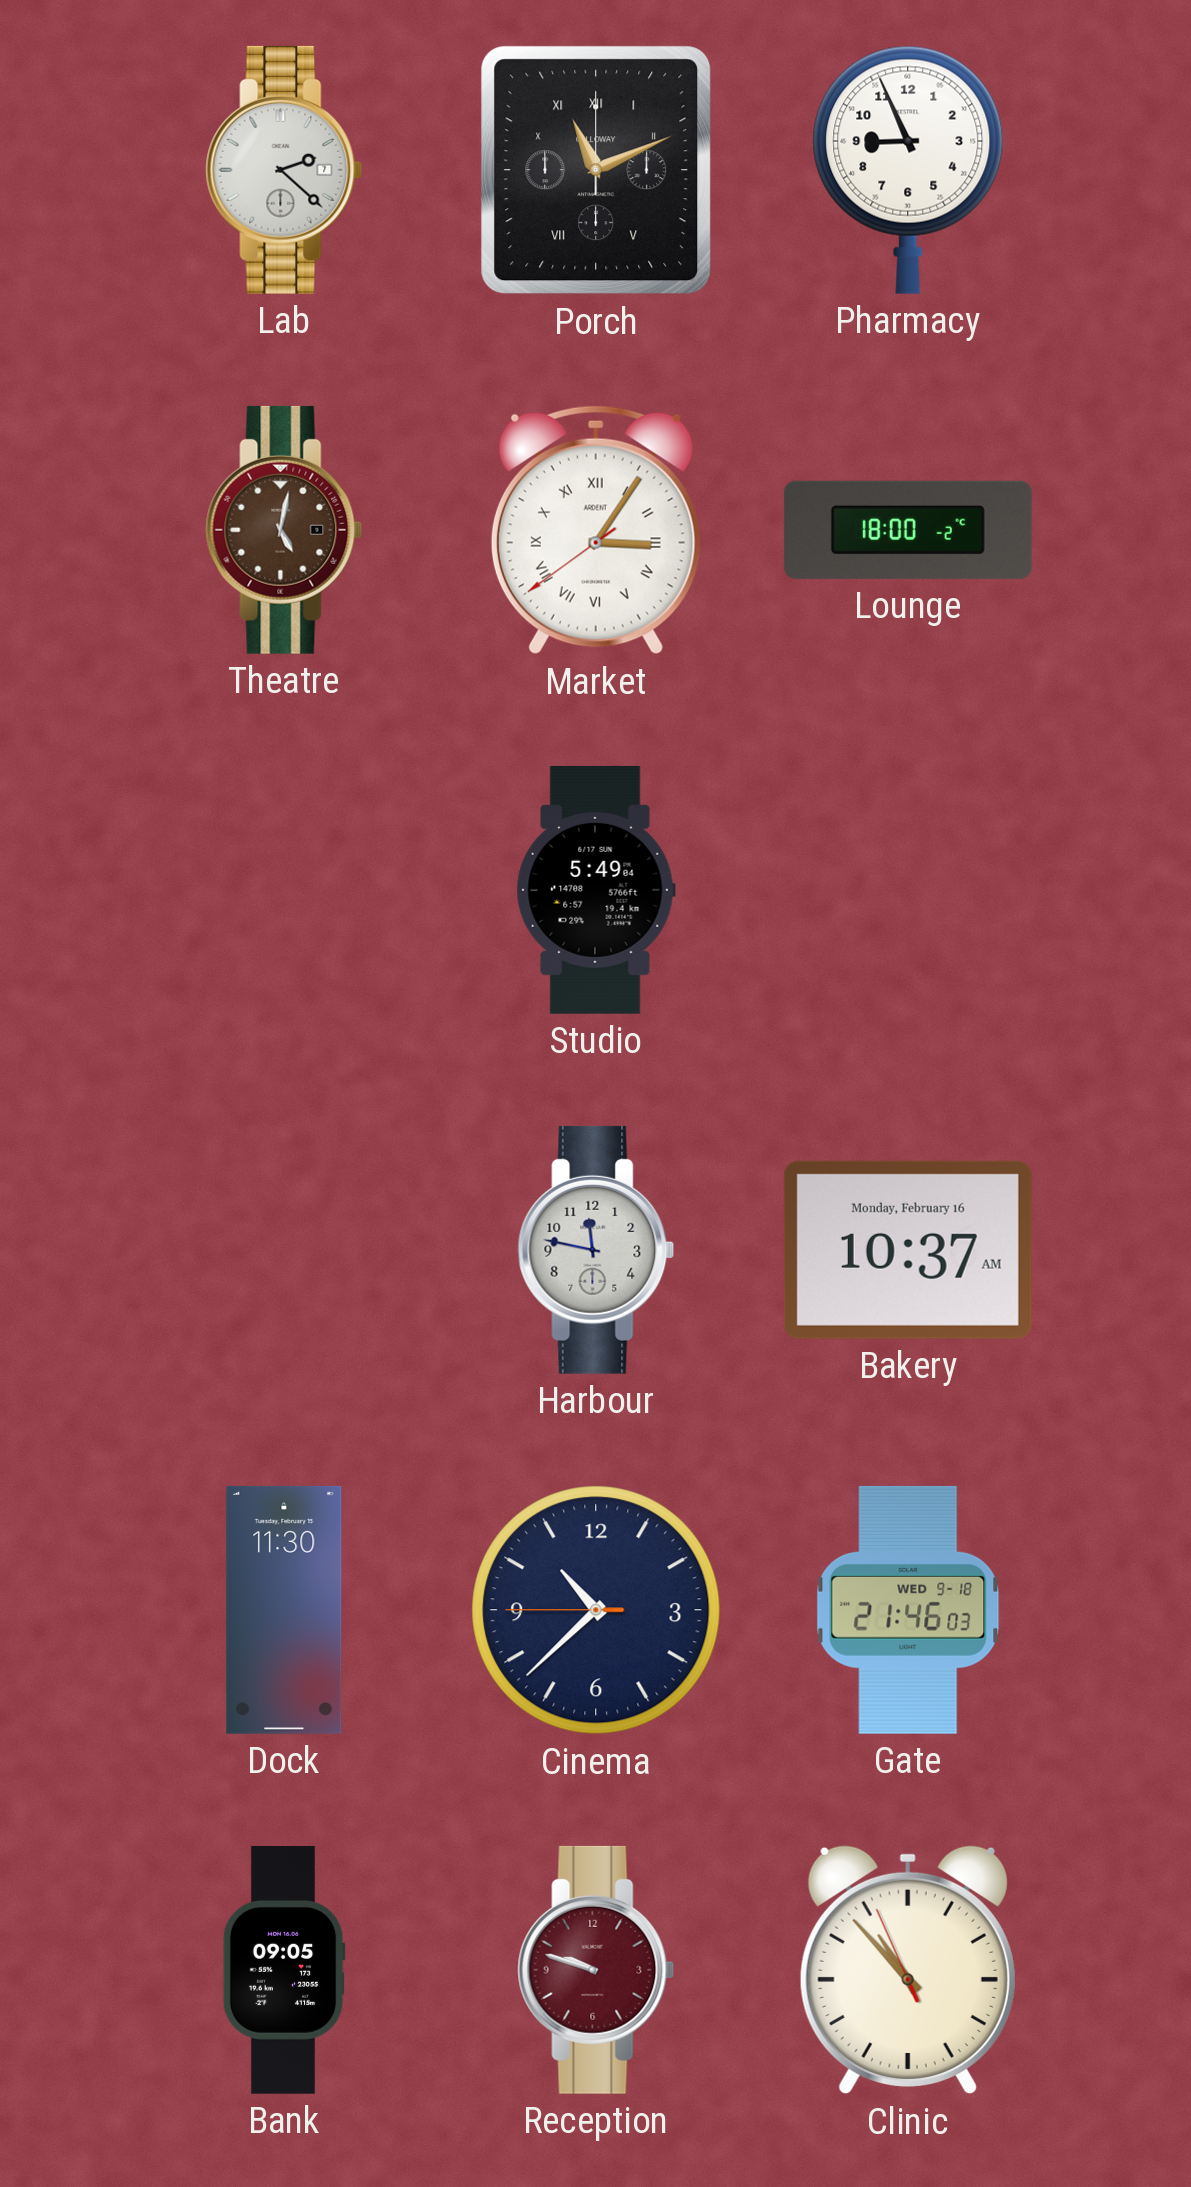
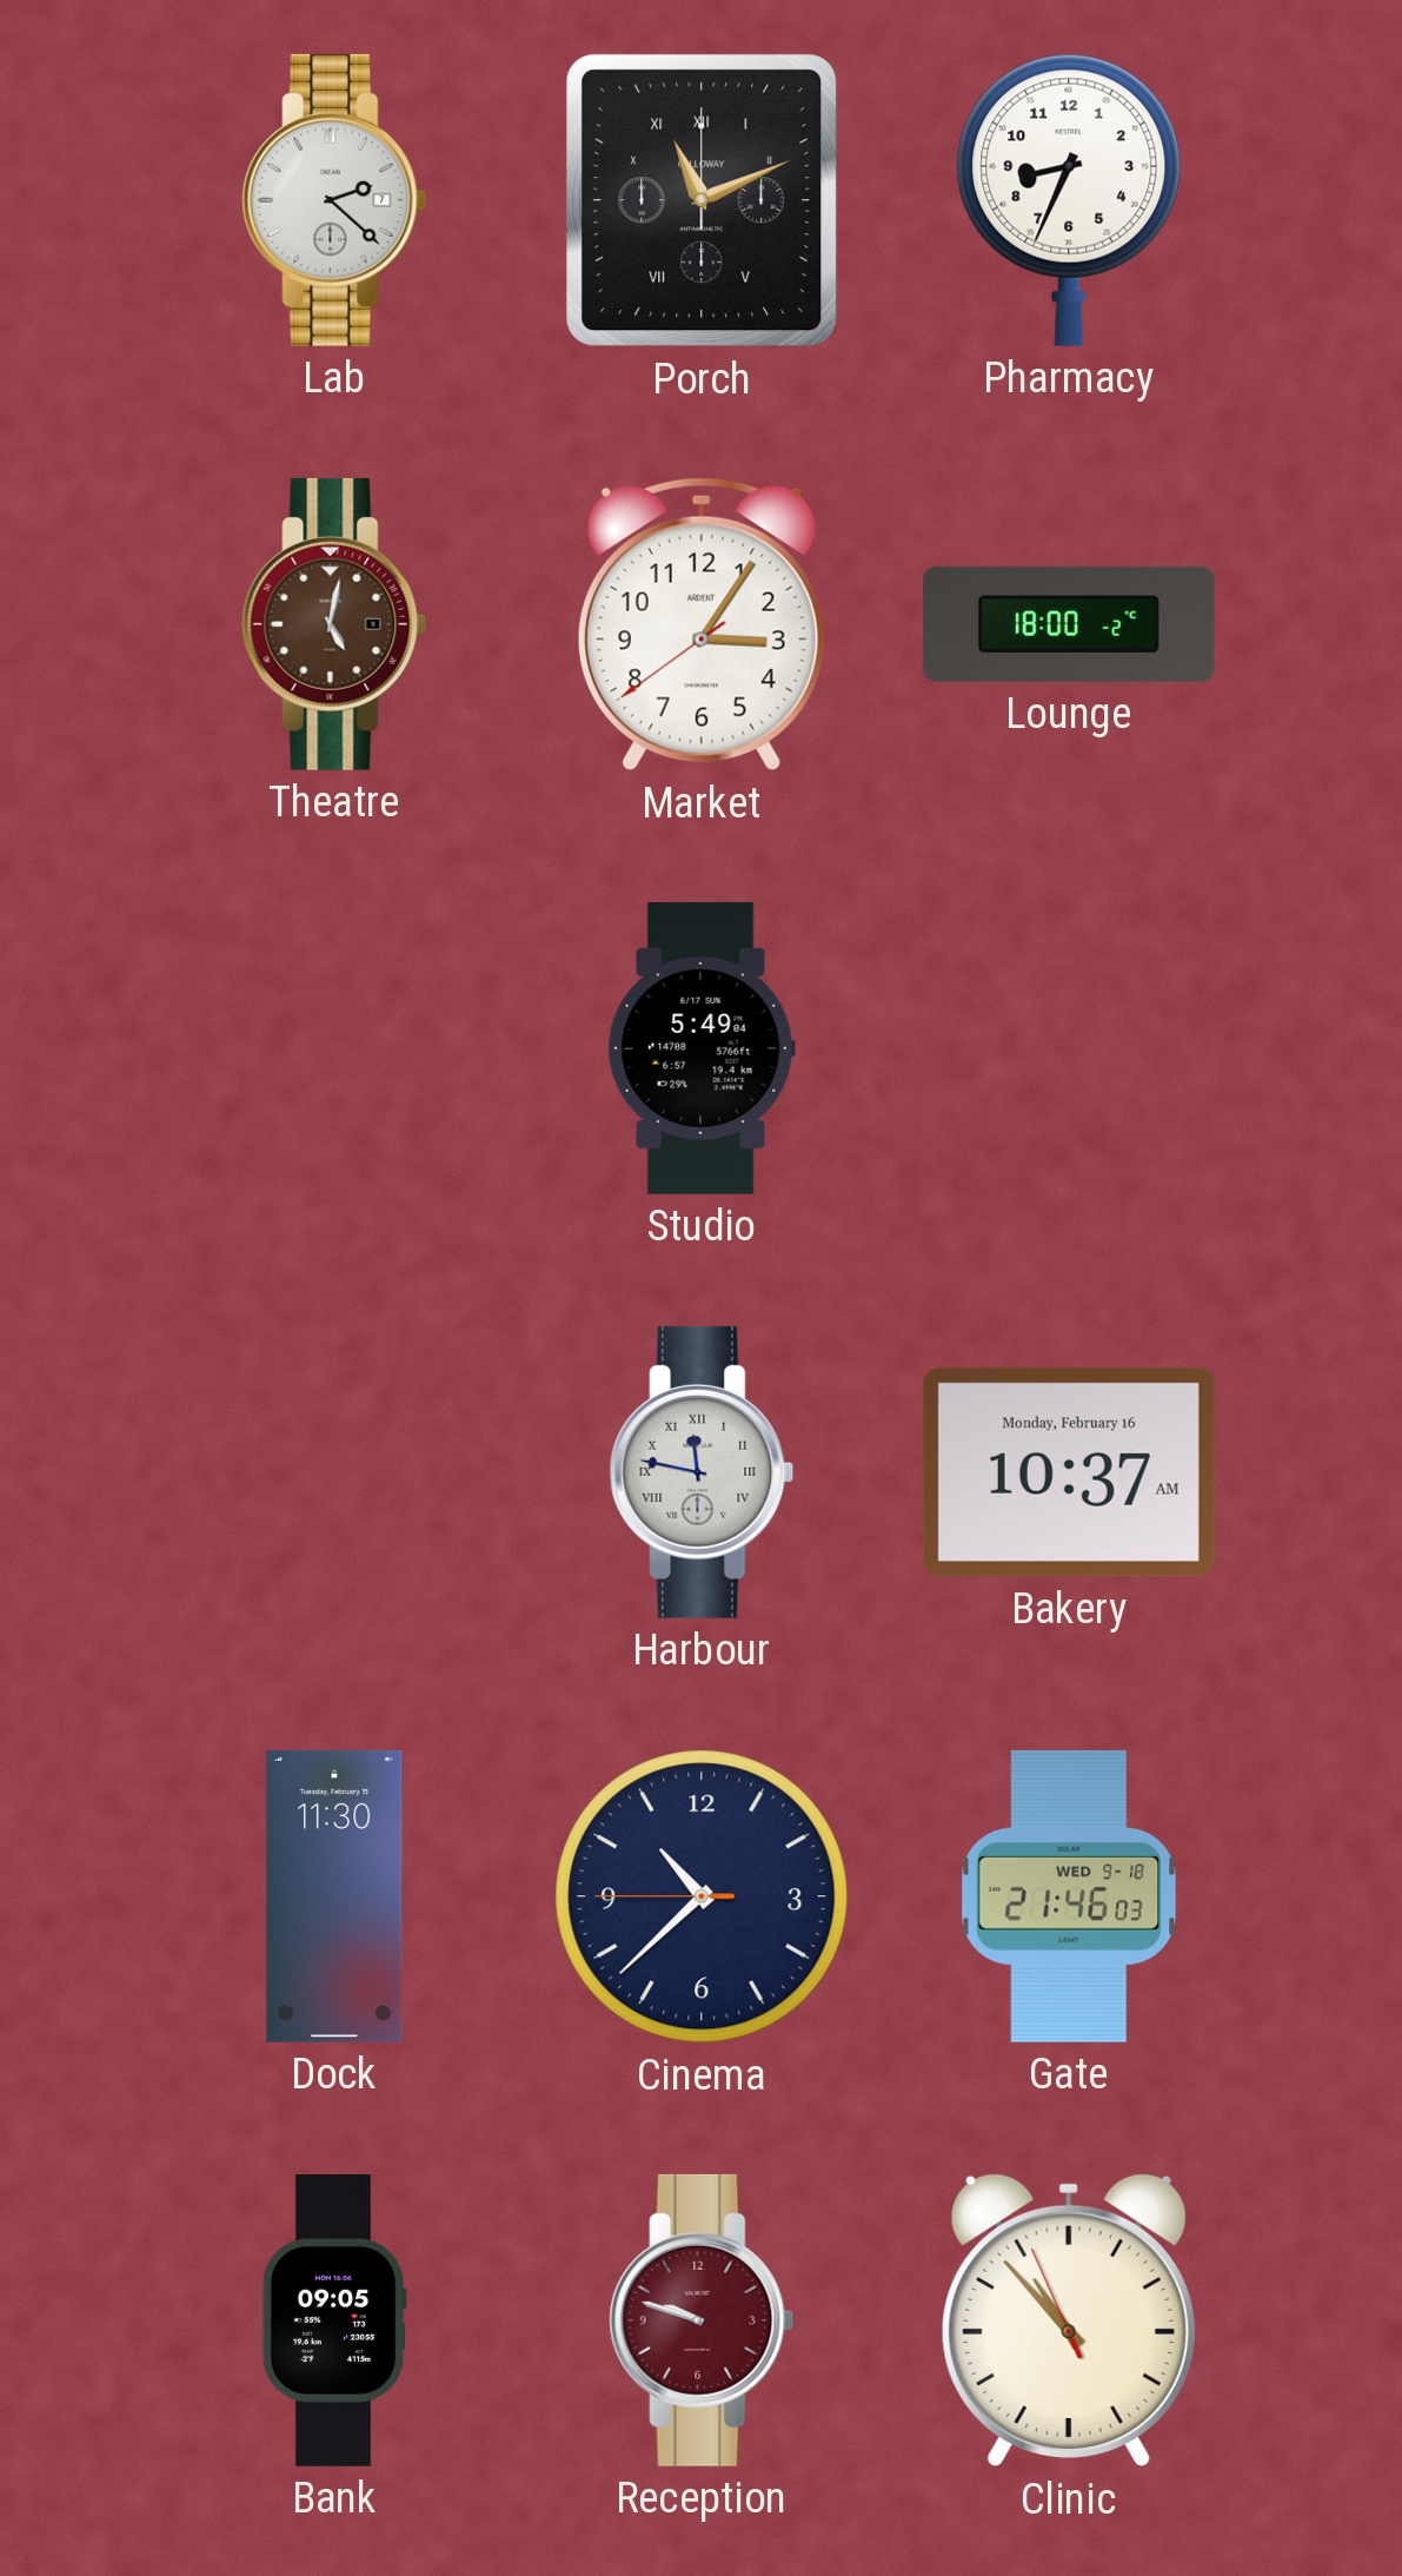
Pharmacy: 8:56 -> 8:34
Market numerals: Roman -> Arabic
Harbour numerals: Arabic -> Roman
